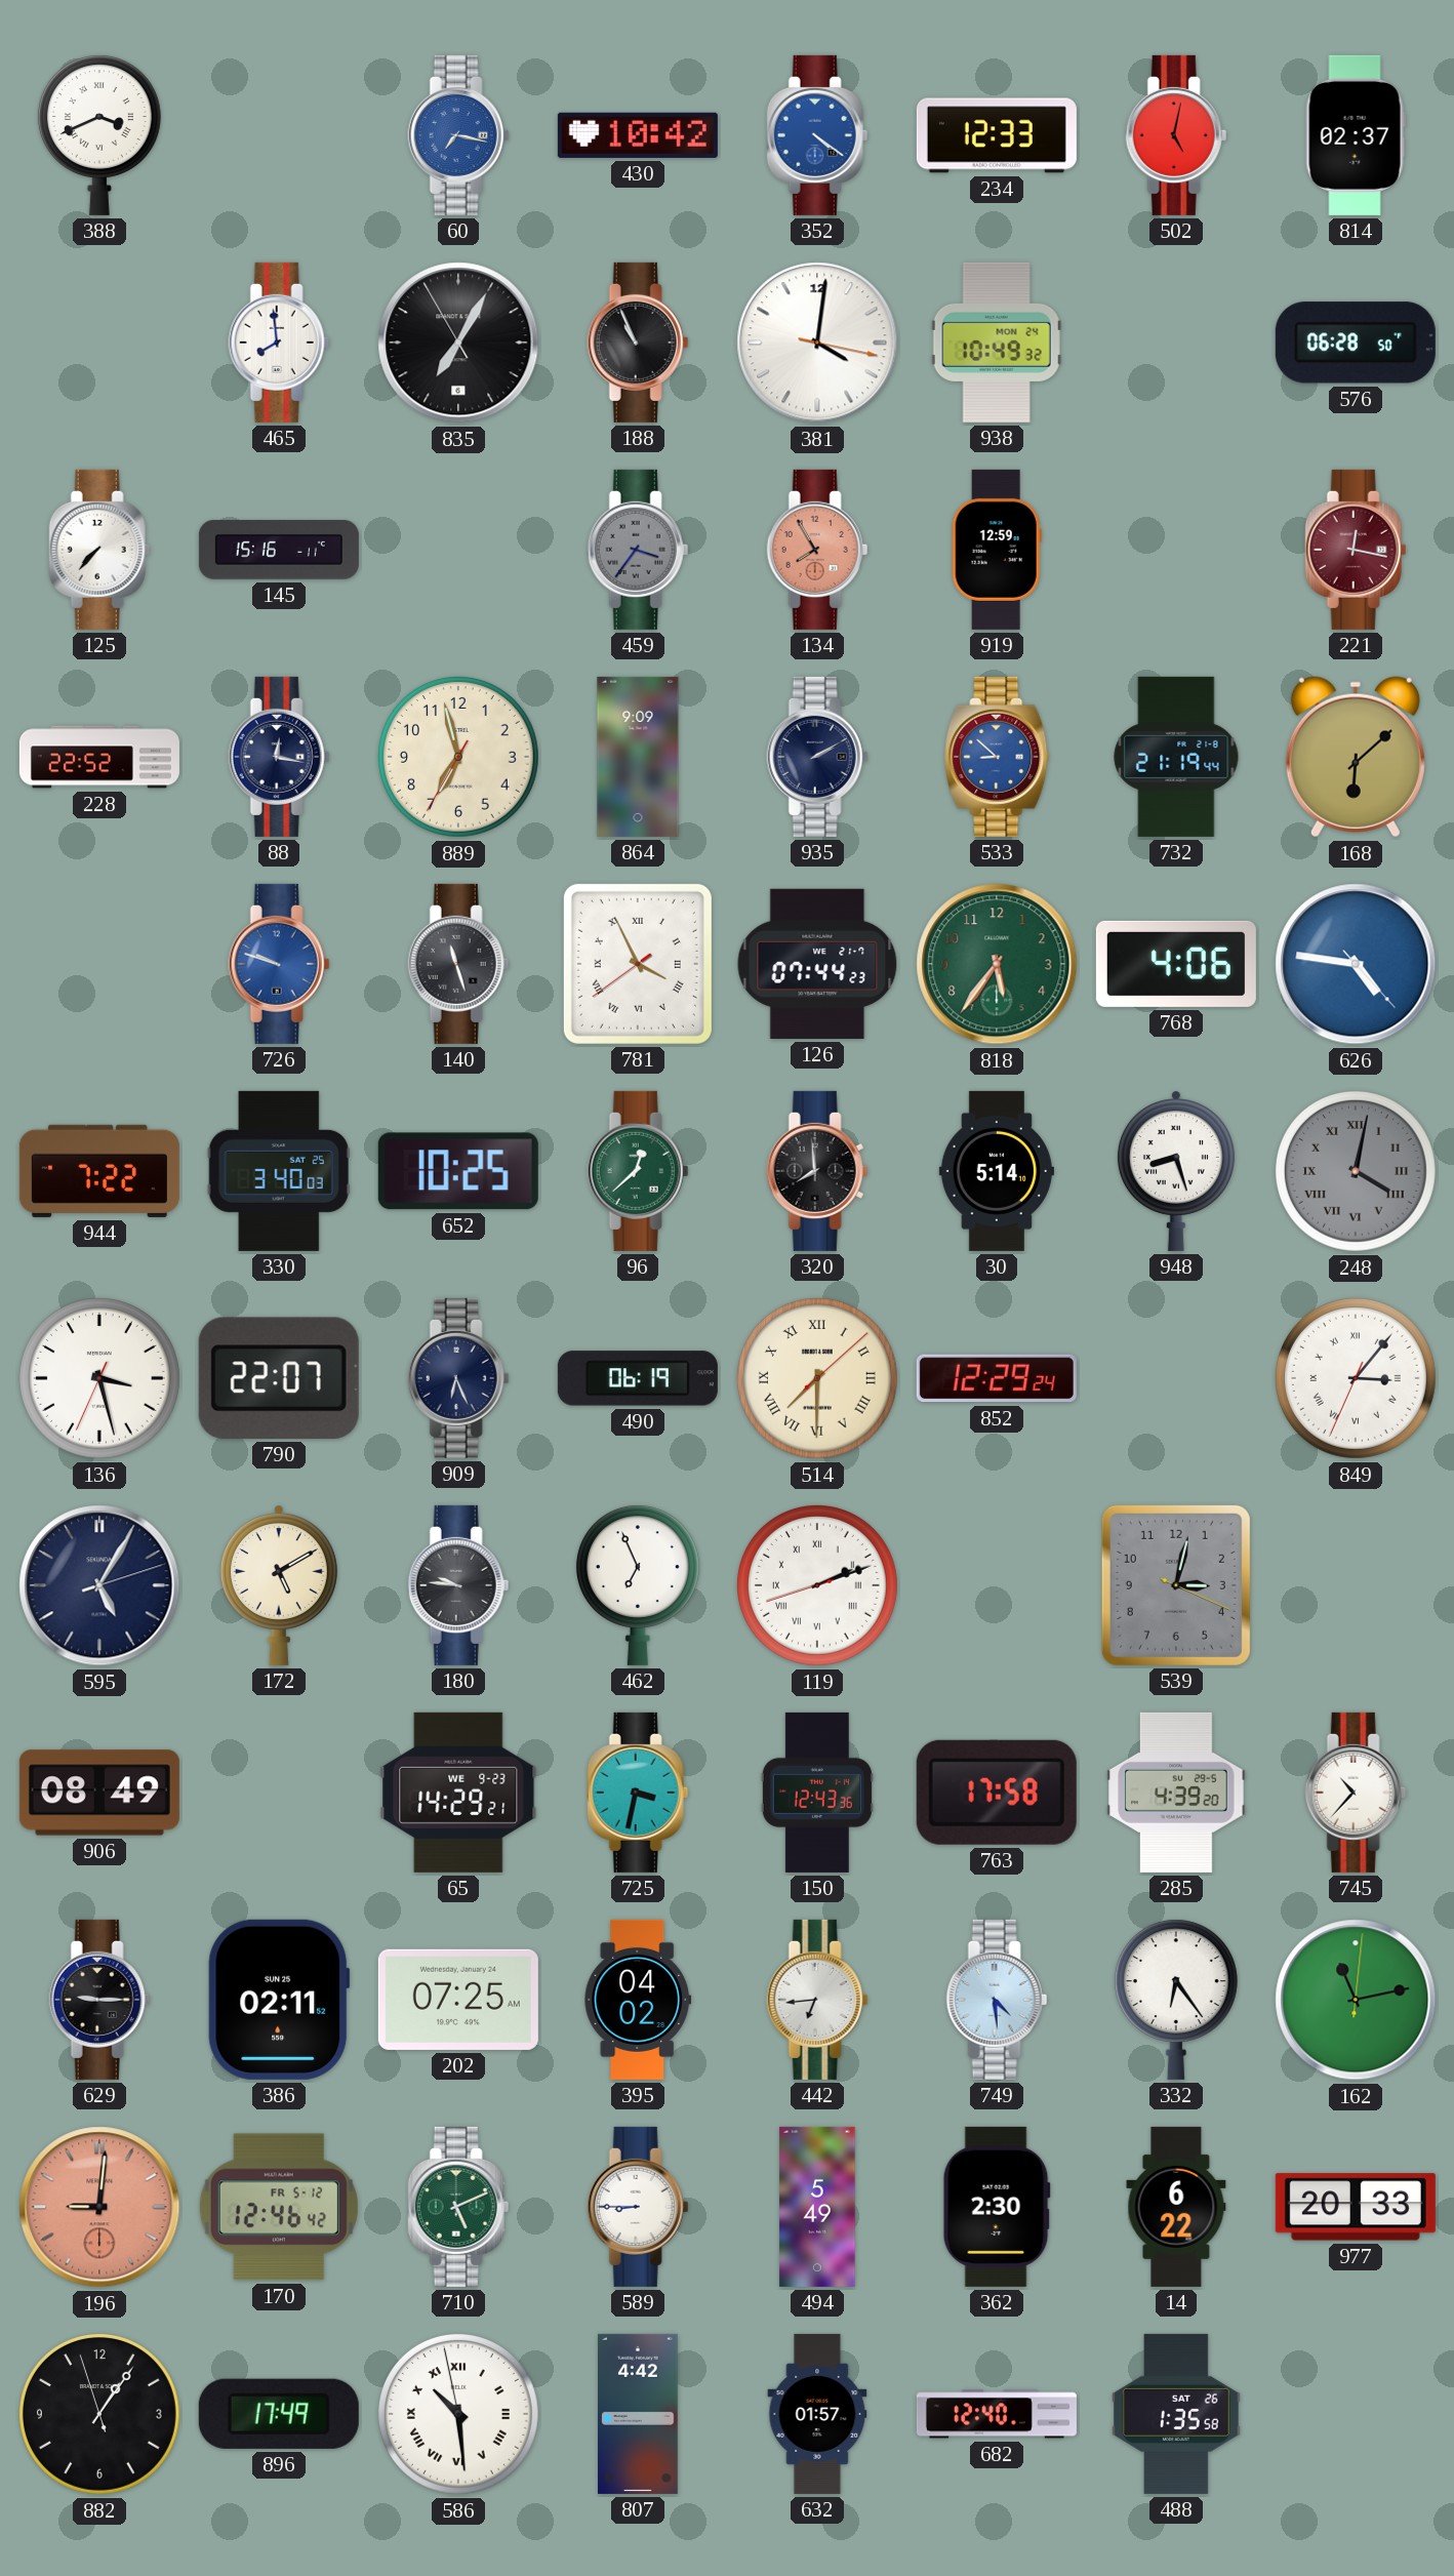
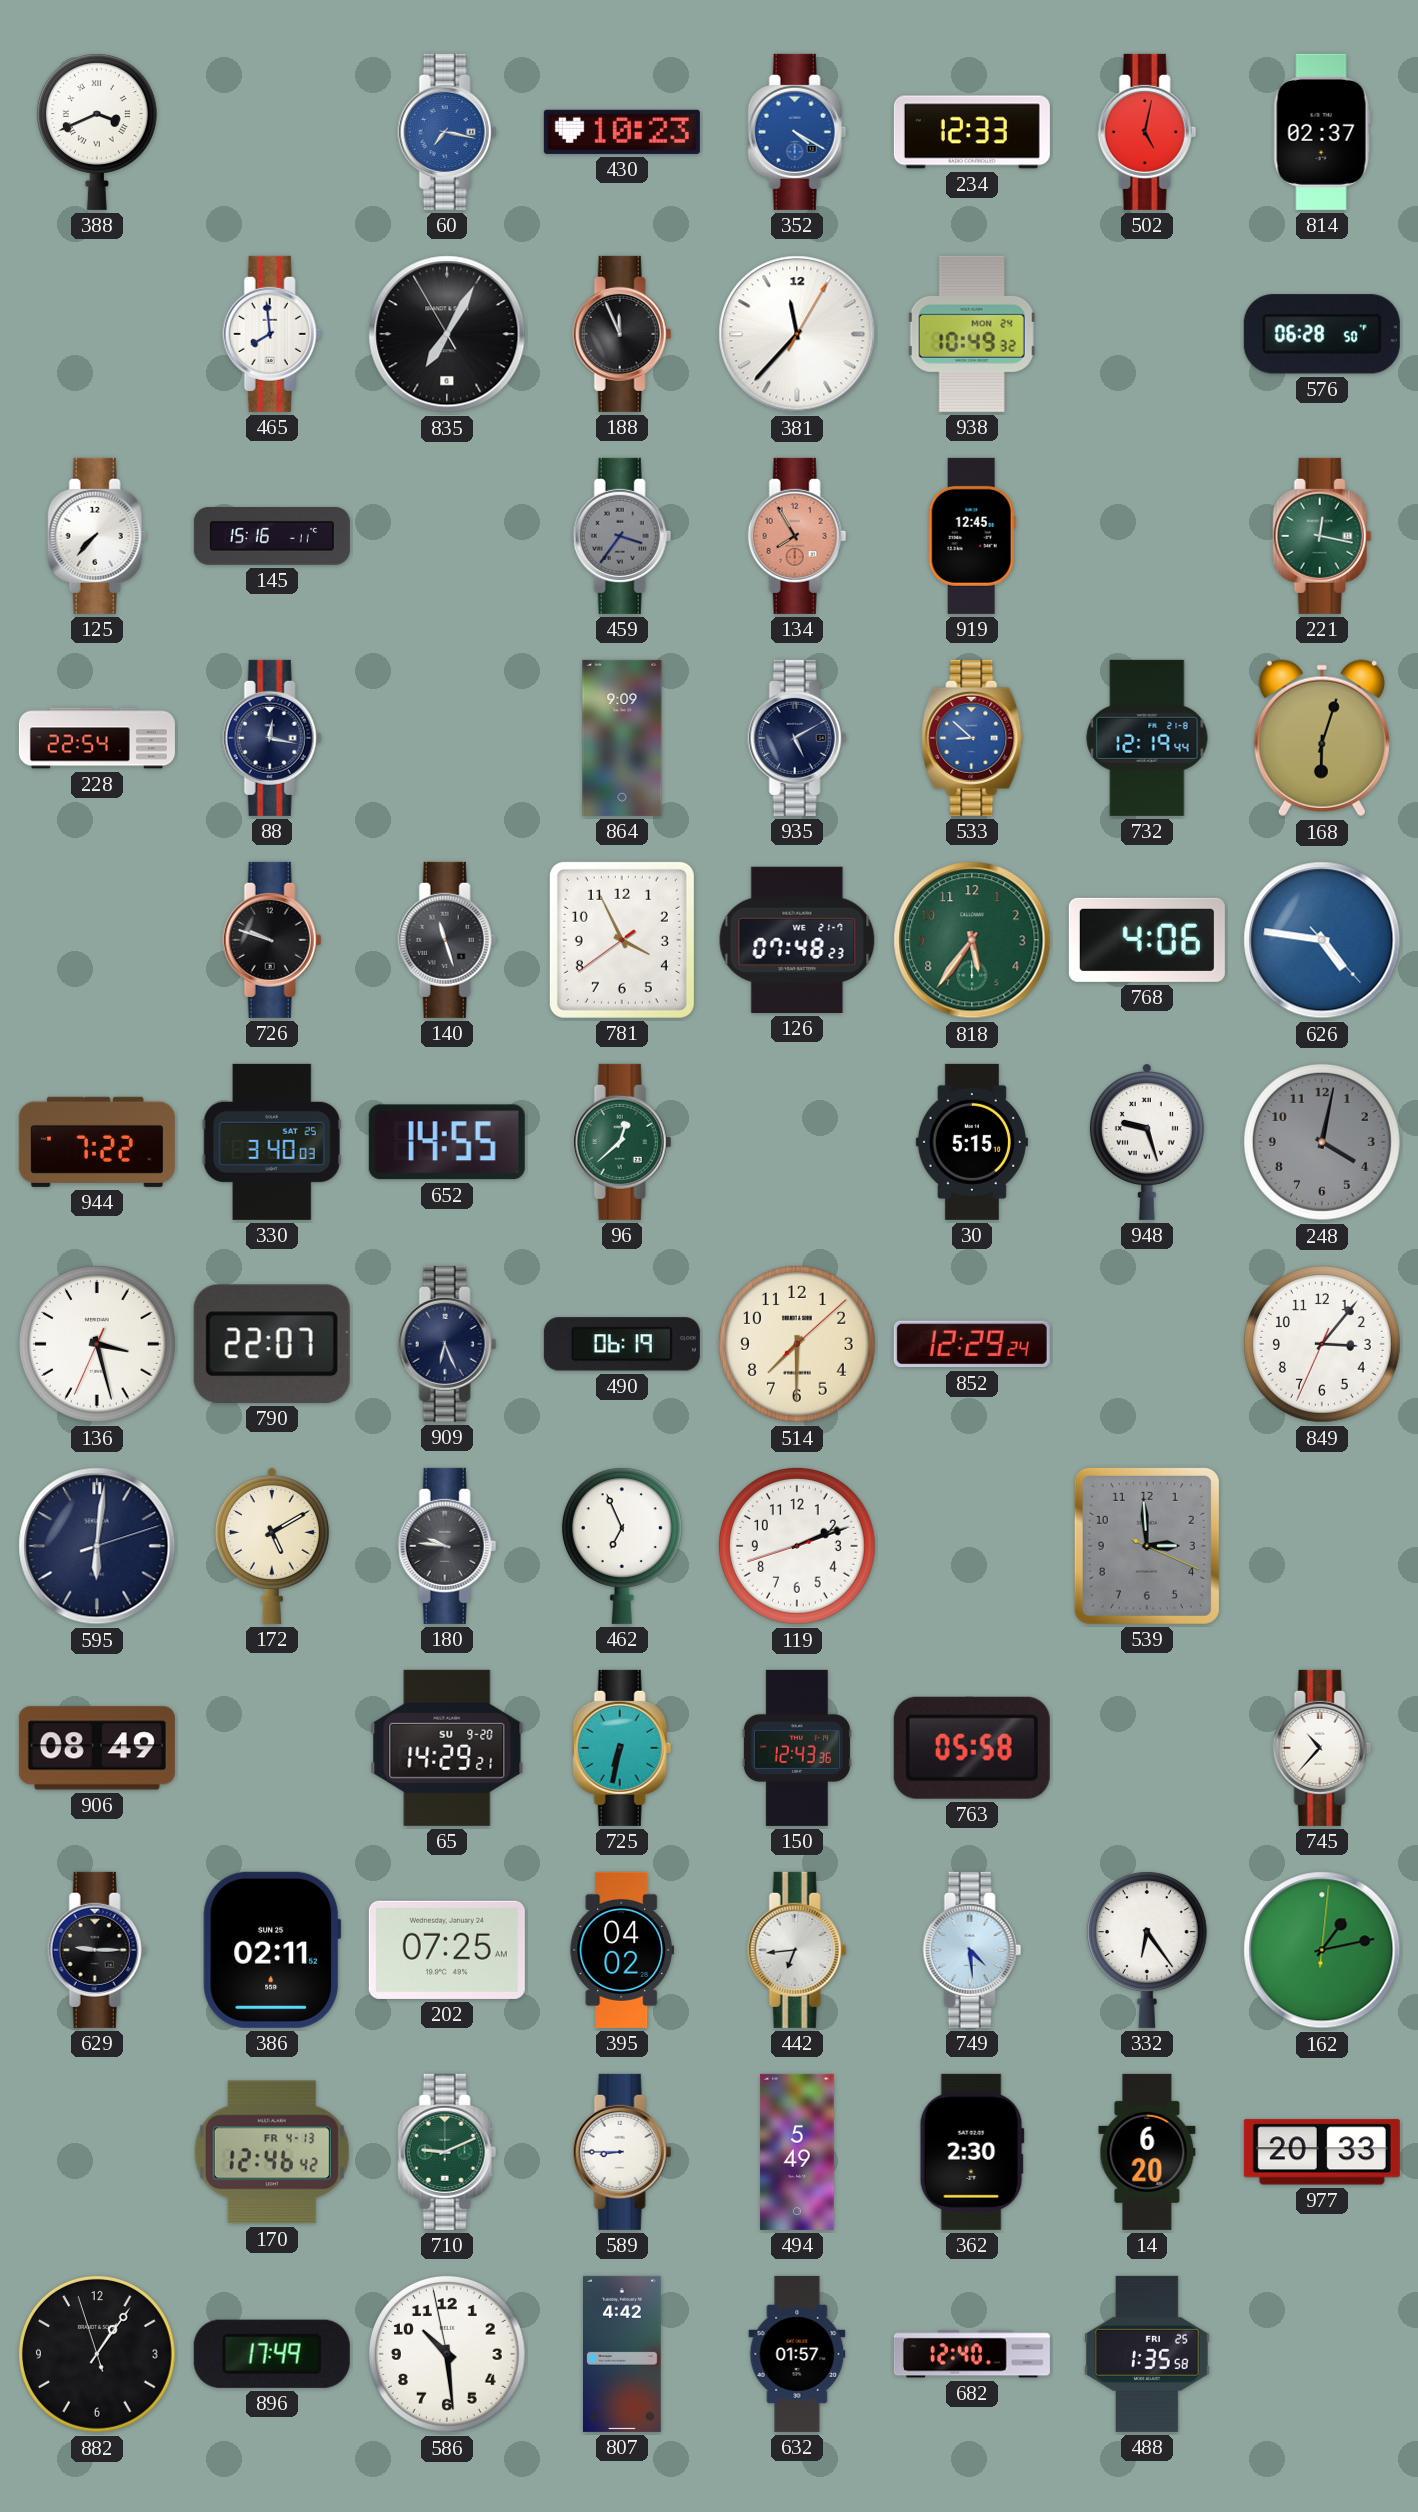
430: 10:42 -> 10:23
352: 4:21 -> 4:20
188: 10:56 -> 11:56
381: 4:01 -> 11:37
919: 12:59 -> 12:45
221 dial: burgundy -> green
228: 22:52 -> 22:54
889: 6:57 -> none
935: 2:10 -> 5:10
732: 21:19 -> 12:19
168: 6:08 -> 6:03
726 dial: blue -> black
781 numerals: Roman -> Arabic
126: 07:44 -> 07:48
652: 10:25 -> 14:55
320: 7:59 -> none
30: 5:14 -> 5:15
948: 8:27 -> 9:27
248 numerals: Roman -> Arabic
514 numerals: Roman -> Arabic
849 numerals: Roman -> Arabic
595: 5:05 -> 6:01
119 numerals: Roman -> Arabic
539: 3:02 -> 2:59
65 date: WE 9-23 -> SU 9-20
725: 3:32 -> 6:32
763: 17:58 -> 05:58
285: 4:39 -> none
162: 11:13 -> 1:13
196: 9:01 -> none
170 date: FR 5-12 -> FR 4-13
710: 5:11 -> 9:11
14: 6:22 -> 6:20
586 numerals: Roman -> Arabic
488 date: SAT 26 -> FRI 25
